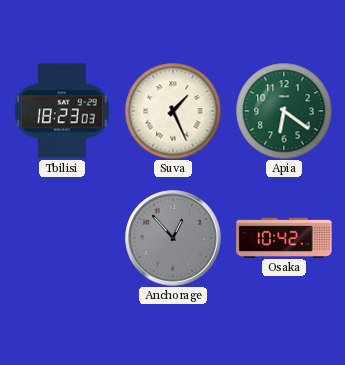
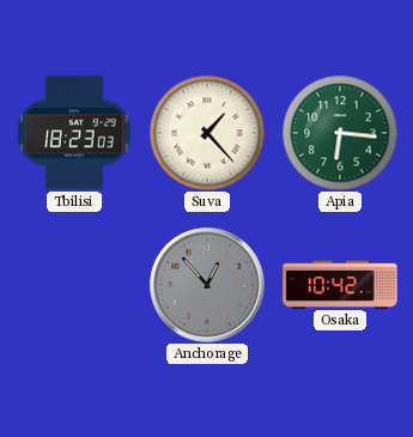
Suva: 1:26 -> 1:23
Apia: 6:21 -> 6:16
